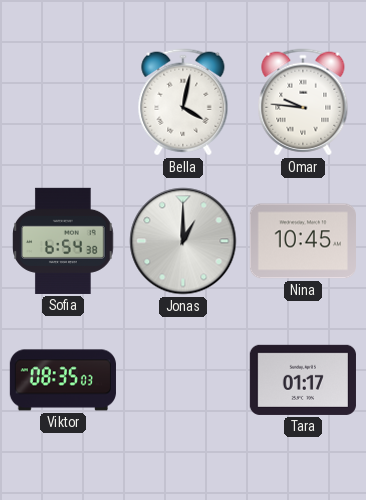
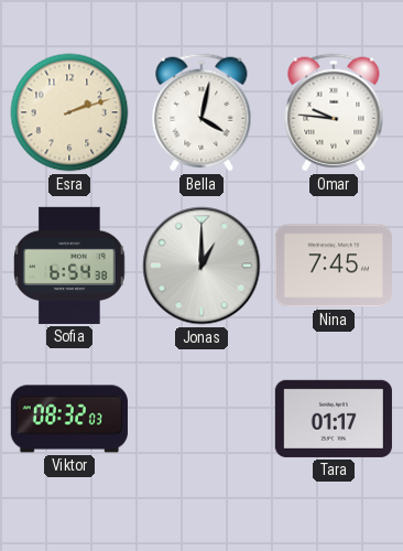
Esra: none -> 2:12
Nina: 10:45 -> 7:45
Viktor: 08:35 -> 08:32
